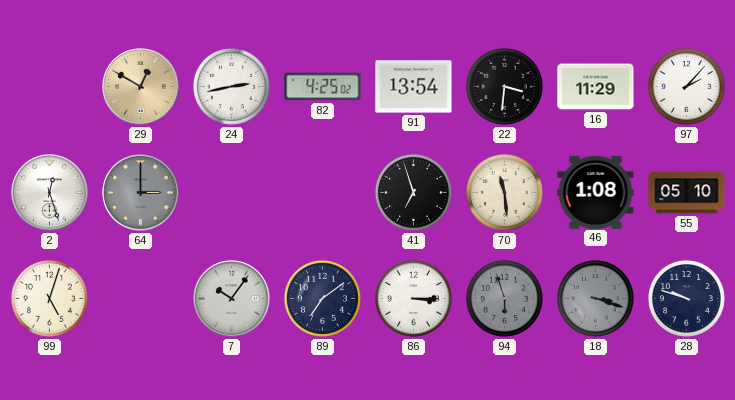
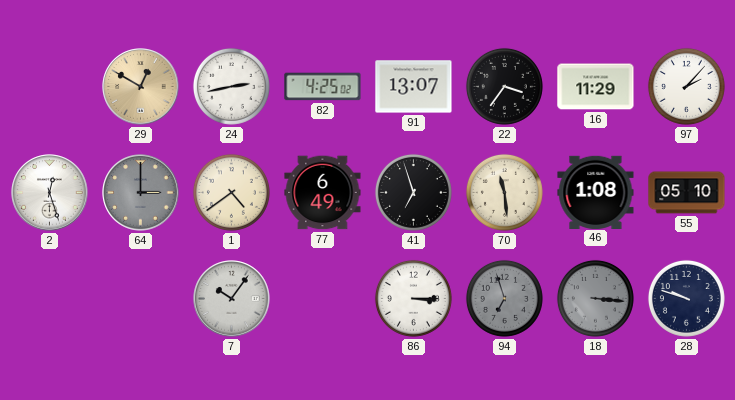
91: 13:54 -> 13:07
22: 3:31 -> 3:36
1: none -> 4:39
77: none -> 6:49
99: 5:03 -> none
89: 7:09 -> none
94: 5:57 -> 6:57
18: 3:18 -> 3:16
